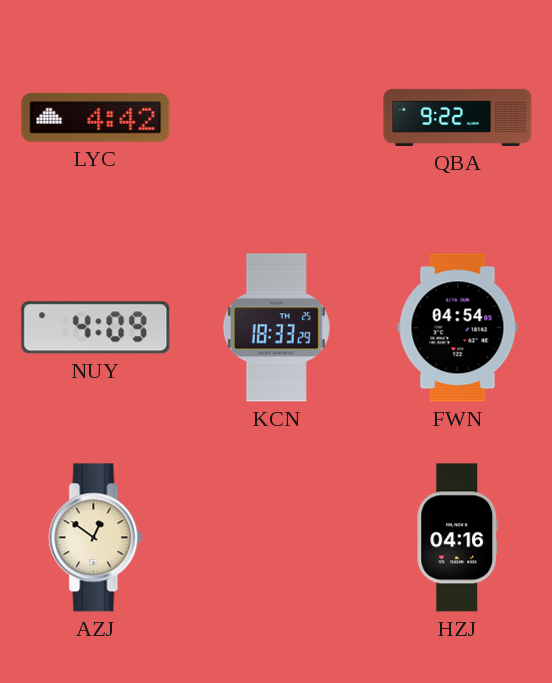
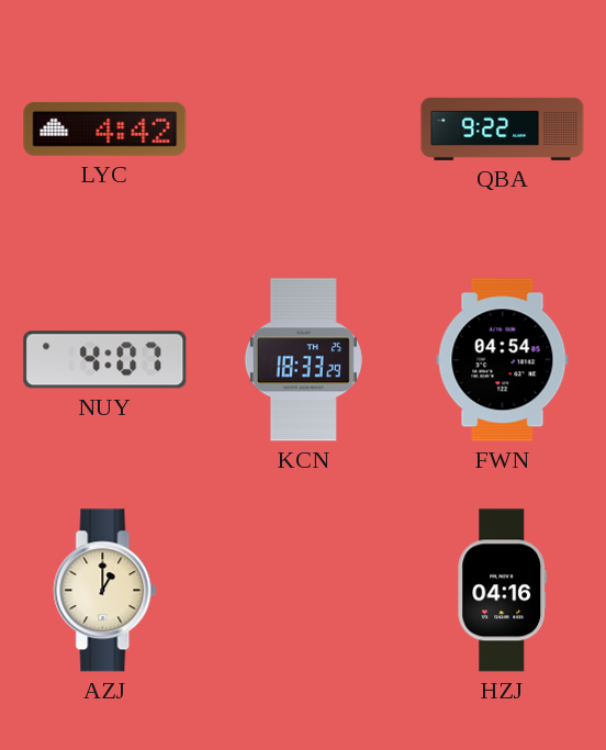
NUY: 4:09 -> 4:07
AZJ: 12:51 -> 1:00
